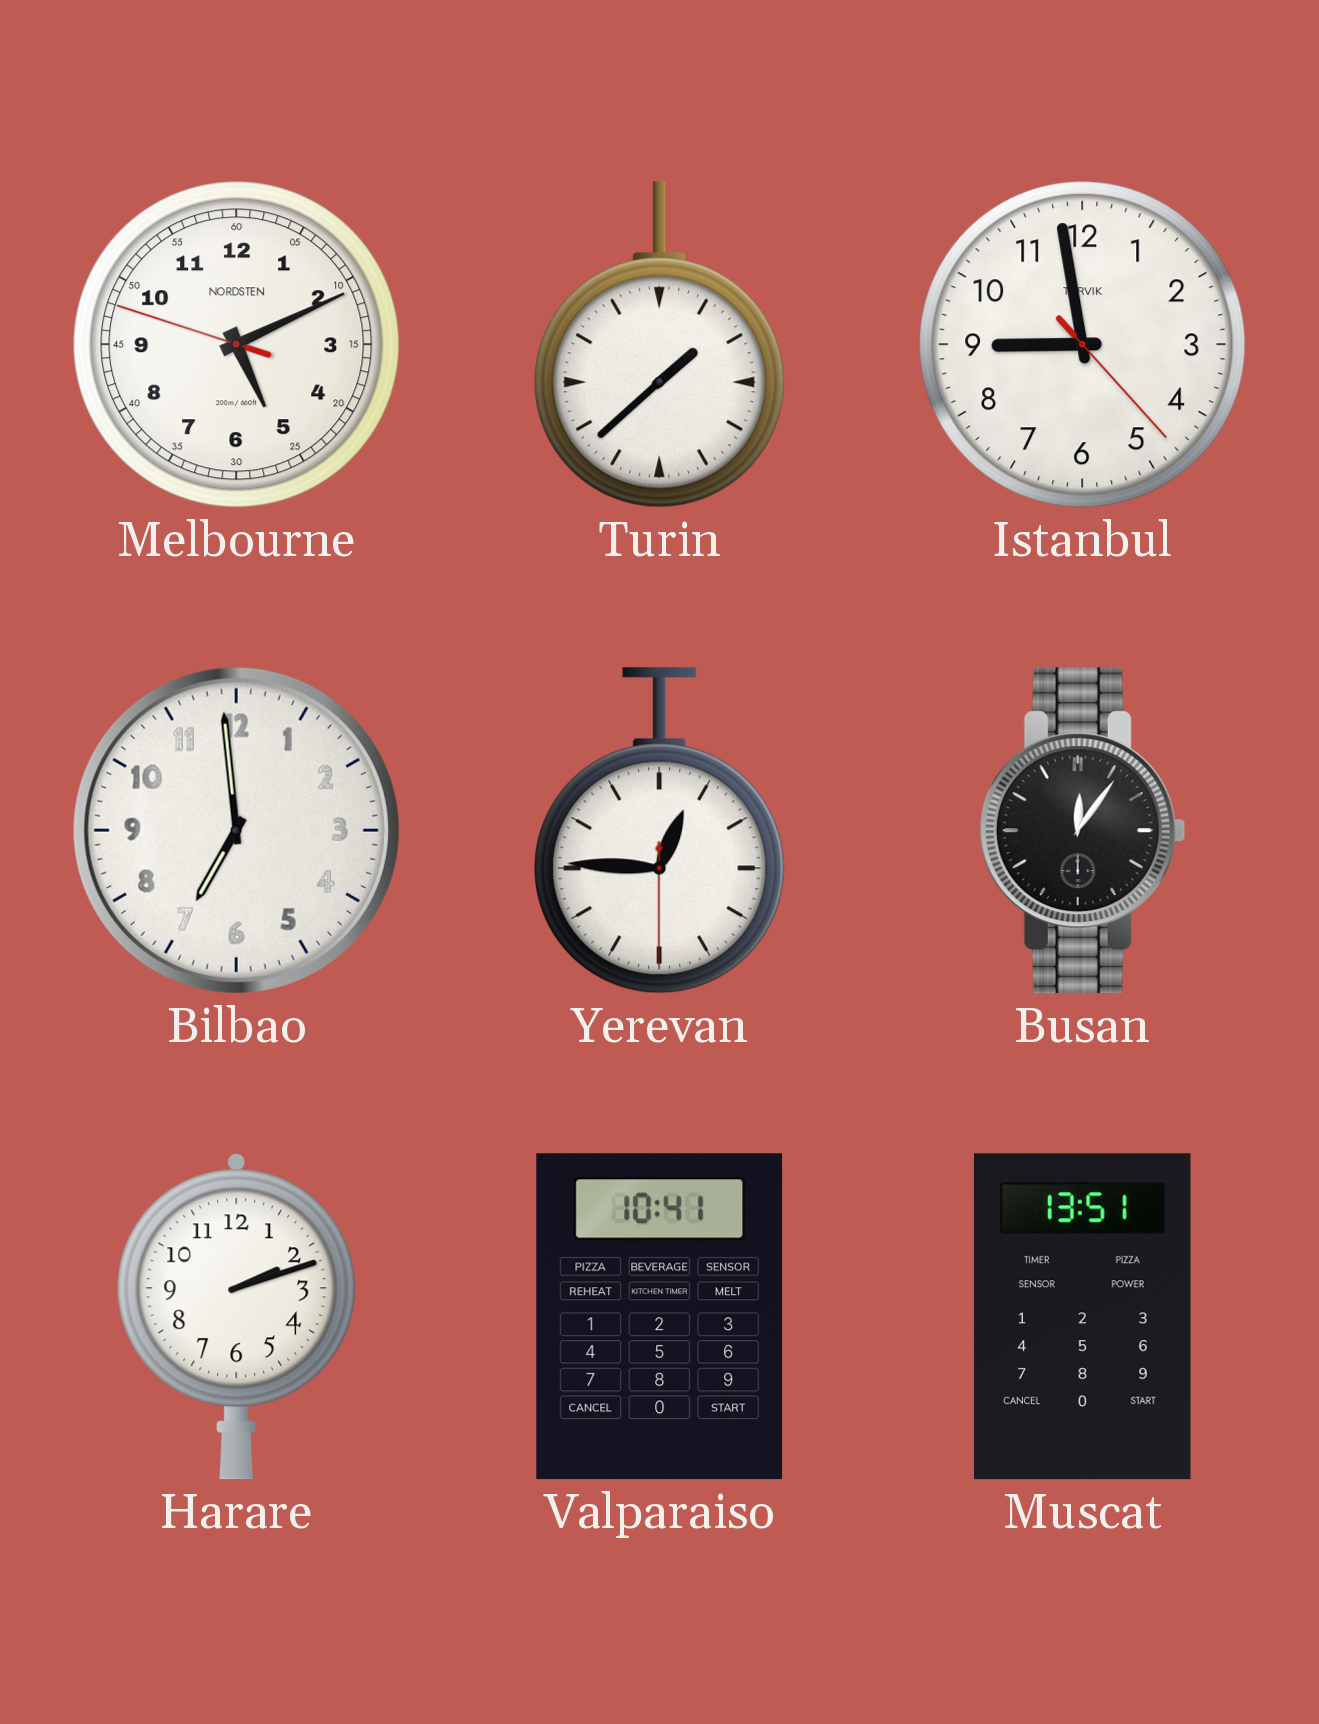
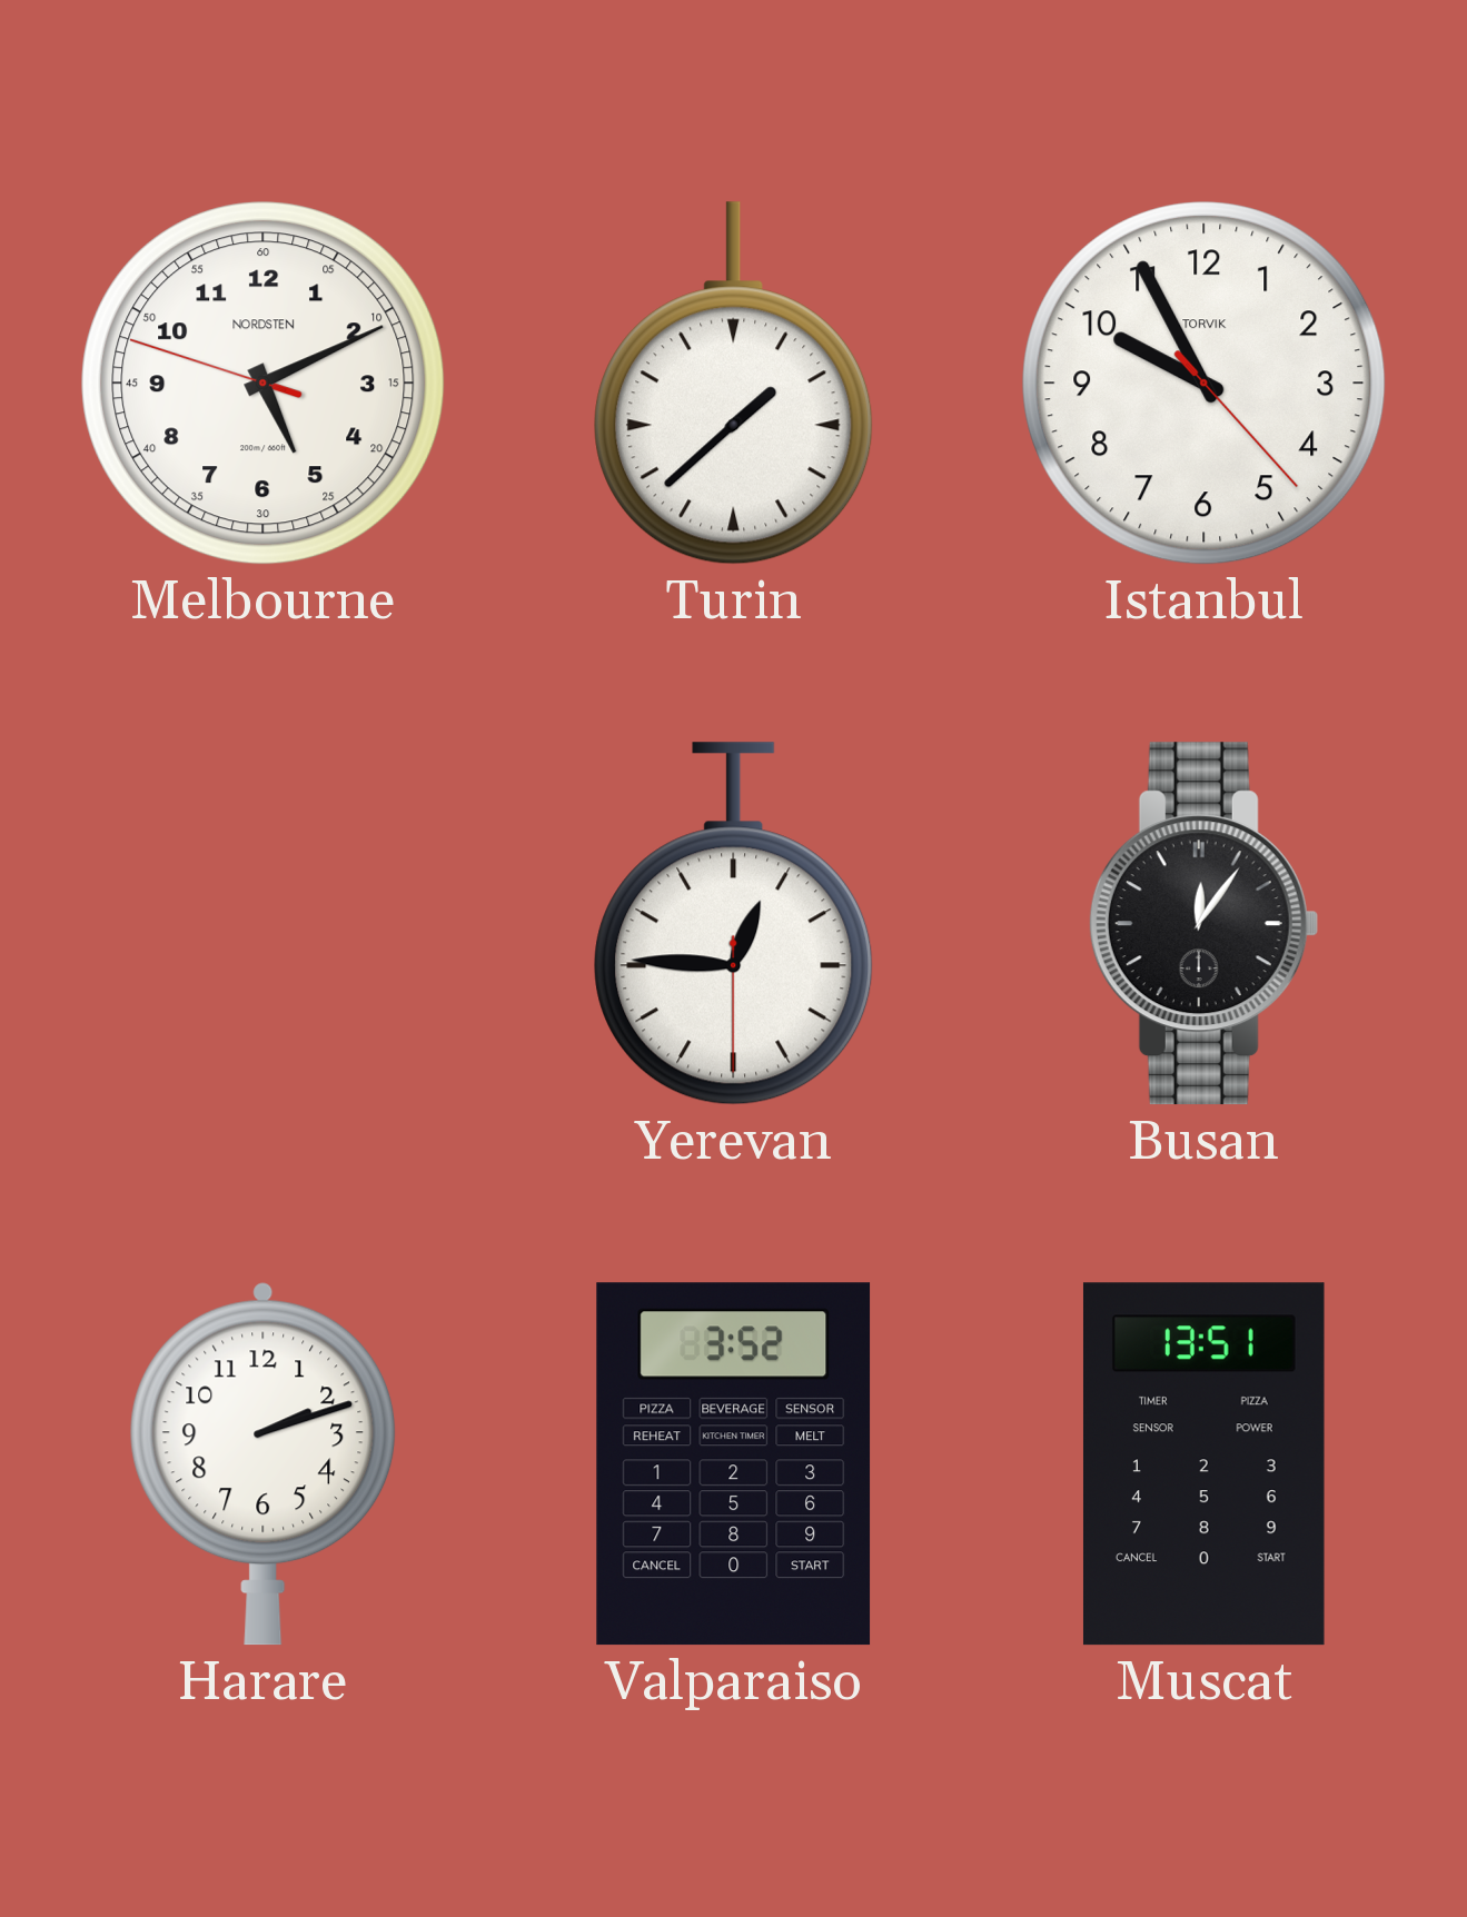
Istanbul: 8:58 -> 9:55
Bilbao: 6:59 -> none
Valparaiso: 10:41 -> 3:52
